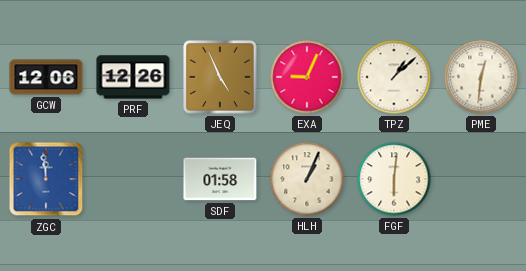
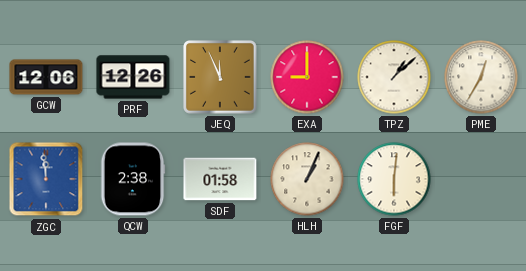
JEQ: 4:56 -> 11:56
EXA: 9:04 -> 9:00
PME: 12:31 -> 12:35
QCW: none -> 2:38
